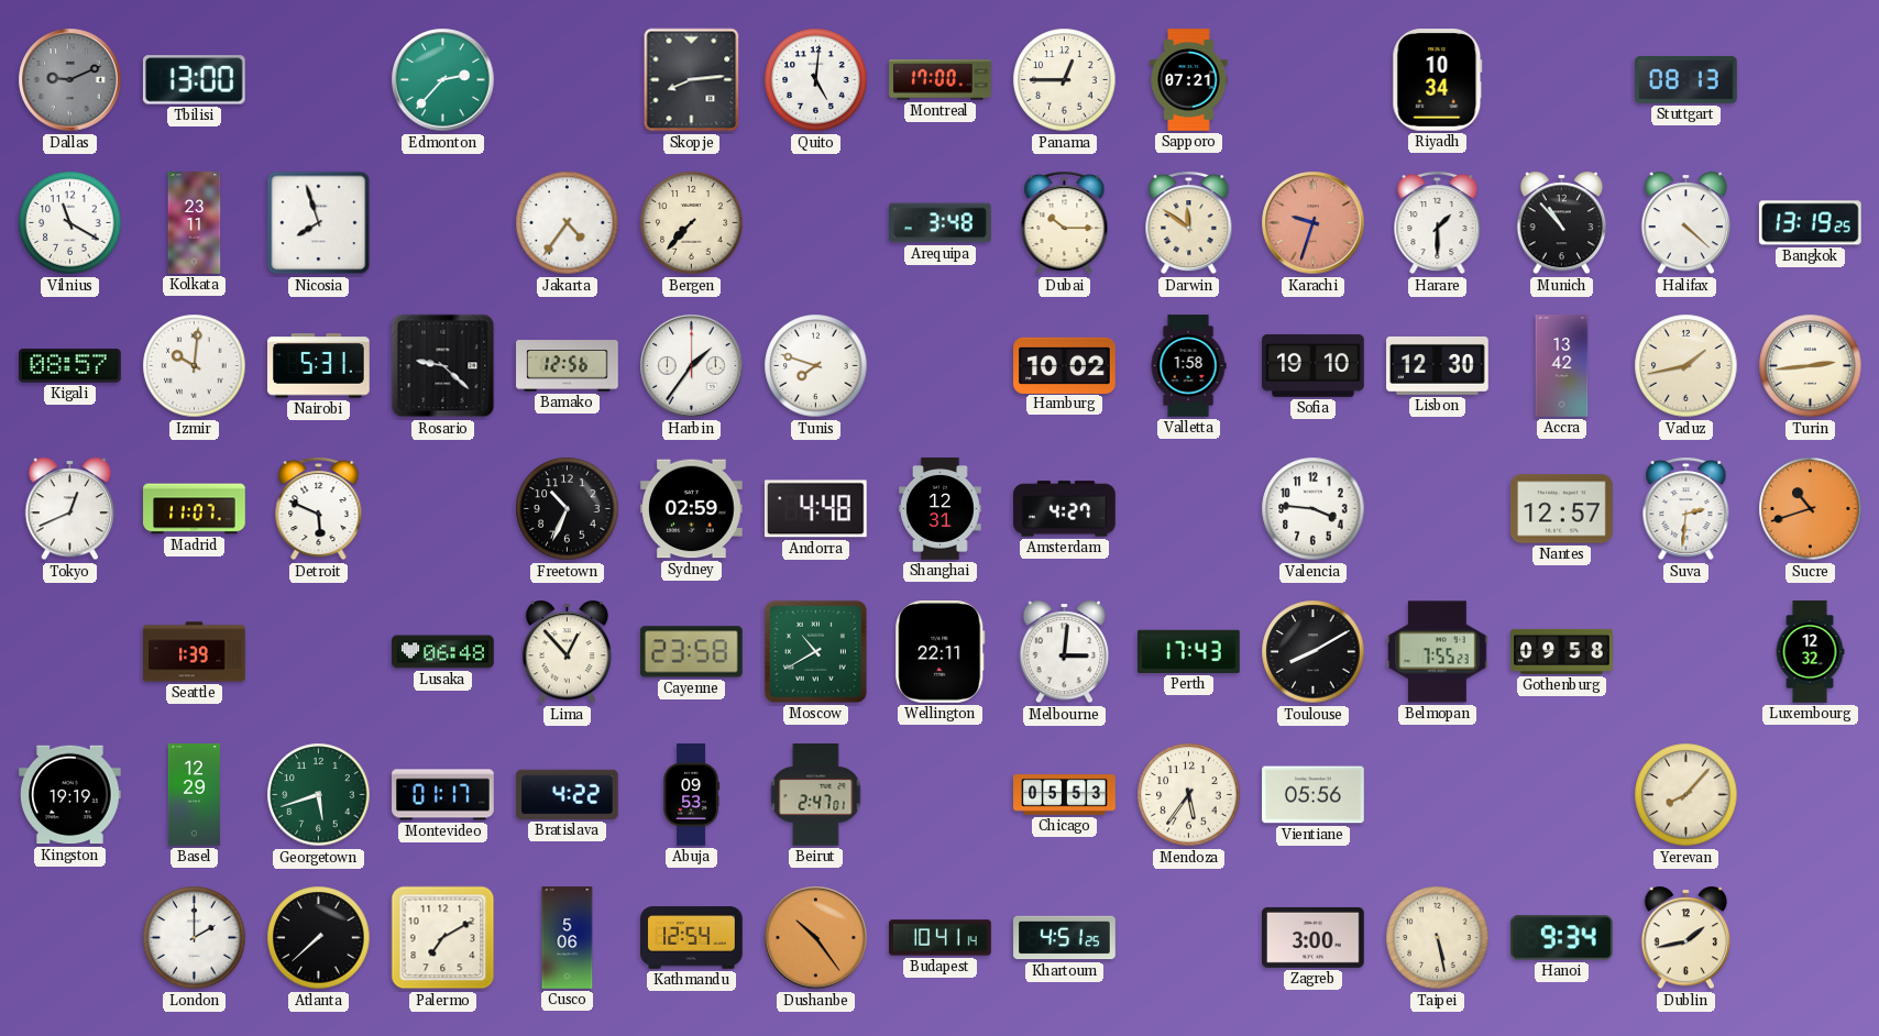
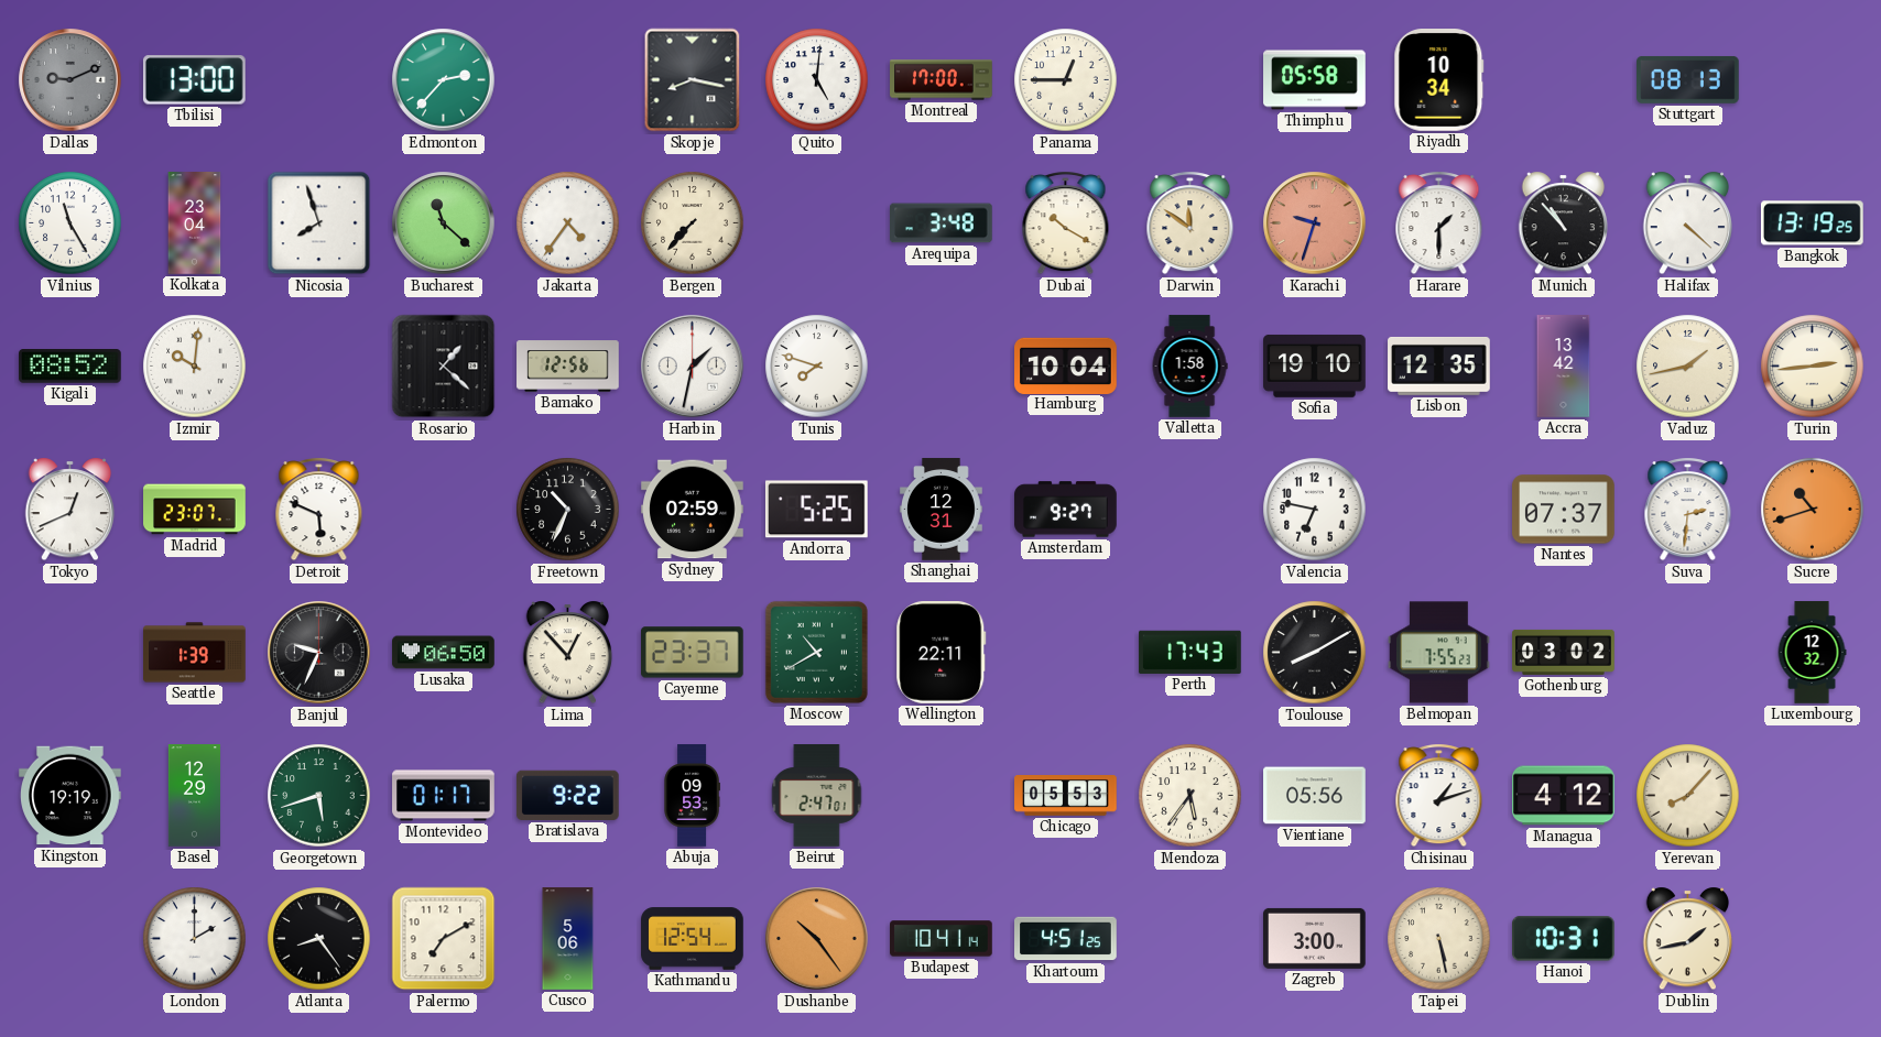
Skopje: 8:14 -> 8:17
Sapporo: 07:21 -> none
Thimphu: none -> 05:58
Vilnius: 11:20 -> 11:25
Kolkata: 23:11 -> 23:04
Bucharest: none -> 11:22
Dubai: 10:15 -> 10:20
Kigali: 08:57 -> 08:52
Nairobi: 5:31 -> none
Rosario: 9:22 -> 1:22
Harbin: 1:36 -> 1:32
Hamburg: 10:02 -> 10:04
Lisbon: 12:30 -> 12:35
Madrid: 11:07 -> 23:07
Andorra: 4:48 -> 5:25
Amsterdam: 4:27 -> 9:27
Valencia: 3:46 -> 6:47
Nantes: 12:57 -> 07:37
Banjul: none -> 9:34
Lusaka: 06:48 -> 06:50
Cayenne: 23:58 -> 23:37
Melbourne: 3:01 -> none
Gothenburg: 09:58 -> 03:02
Bratislava: 4:22 -> 9:22
Chisinau: none -> 1:12
Managua: none -> 4:12
Atlanta: 7:38 -> 8:24
Hanoi: 9:34 -> 10:31
